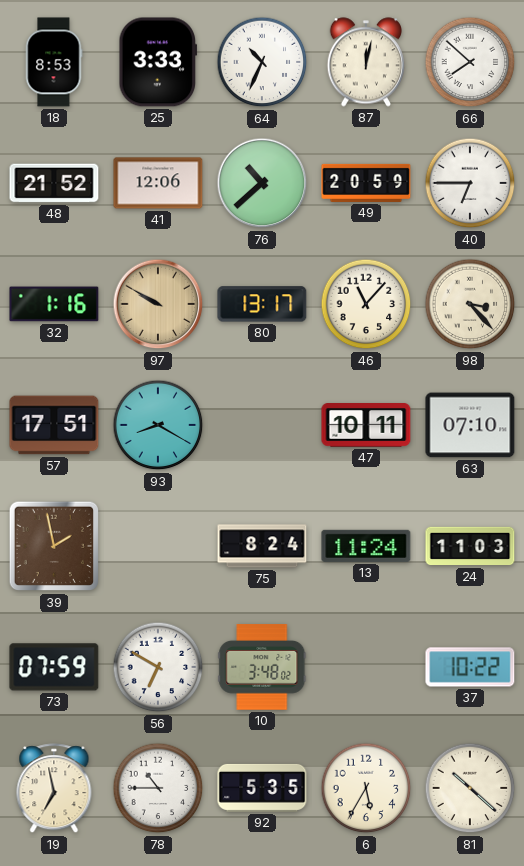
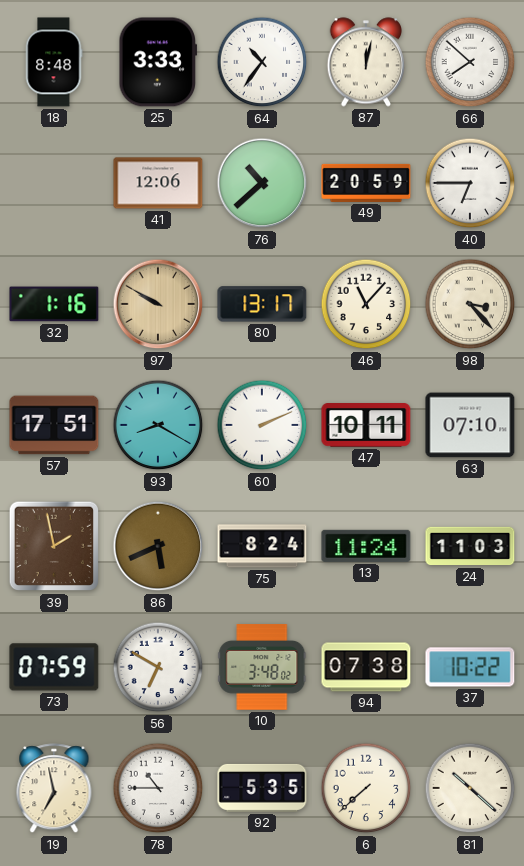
18: 8:53 -> 8:48
64: 10:34 -> 10:36
48: 21:52 -> none
60: none -> 2:11
86: none -> 5:41
94: none -> 07:38
6: 5:35 -> 7:38
